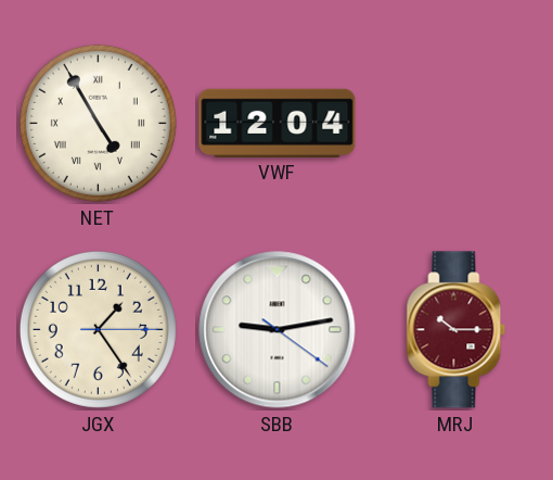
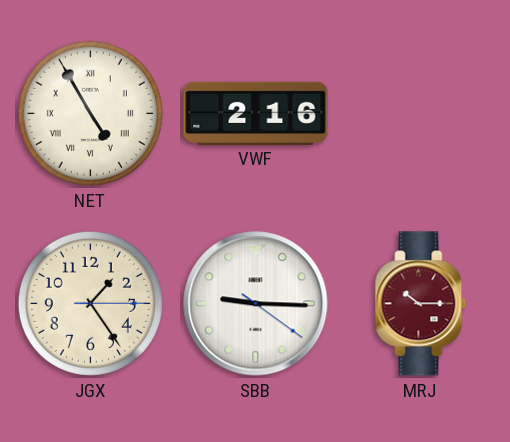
VWF: 12:04 -> 2:16
SBB: 9:13 -> 9:15
